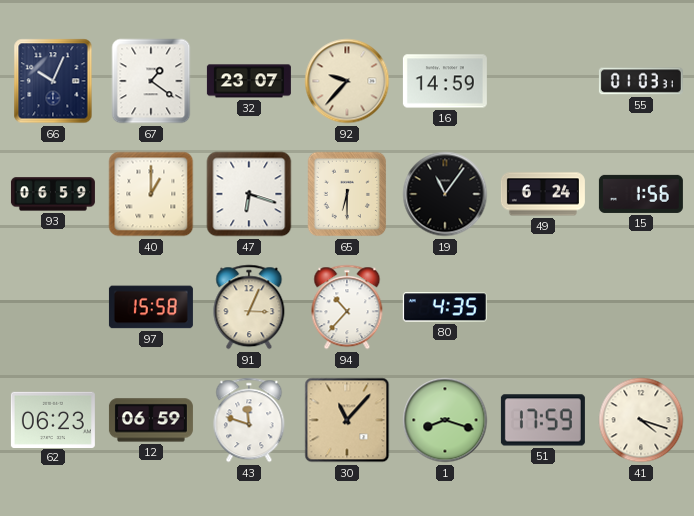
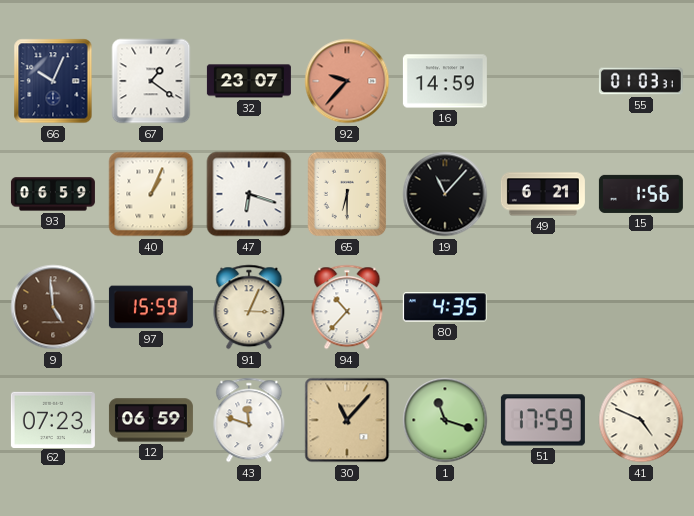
92 dial: cream -> salmon
40: 1:00 -> 1:04
19: 11:06 -> 11:07
49: 6:24 -> 6:21
9: none -> 4:59
97: 15:58 -> 15:59
62: 06:23 -> 07:23
1: 8:18 -> 11:18
41: 4:18 -> 4:49
